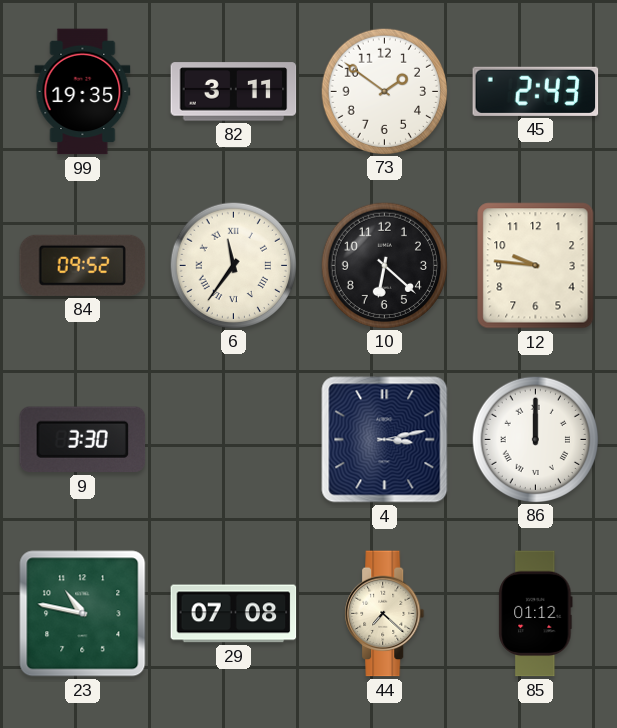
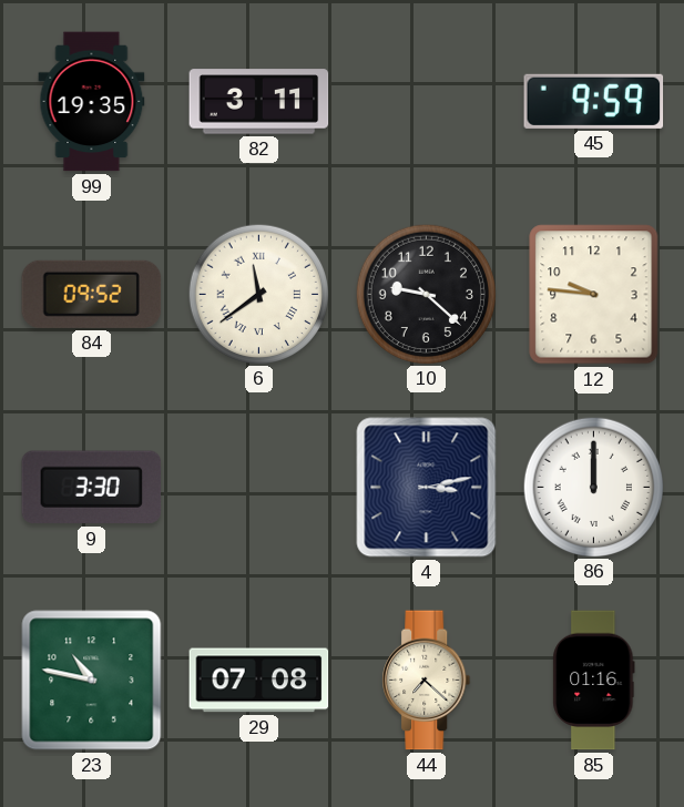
73: 1:51 -> none
45: 2:43 -> 9:59
6: 11:36 -> 11:39
10: 6:22 -> 9:22
85: 01:12 -> 01:16
